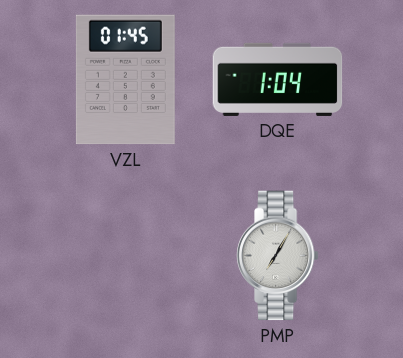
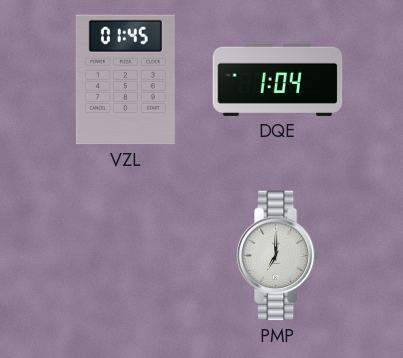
PMP: 7:05 -> 7:00
